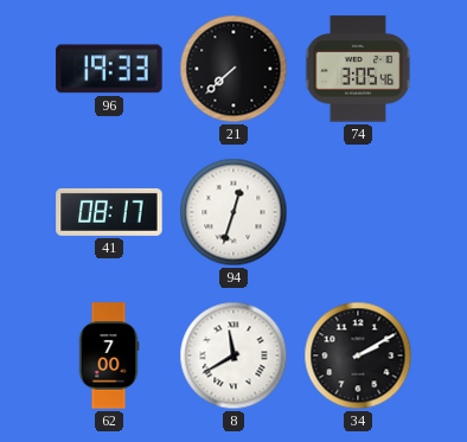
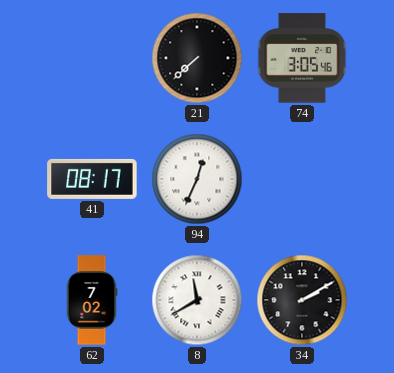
96: 19:33 -> none
94: 12:33 -> 12:34
62: 7:00 -> 7:02
